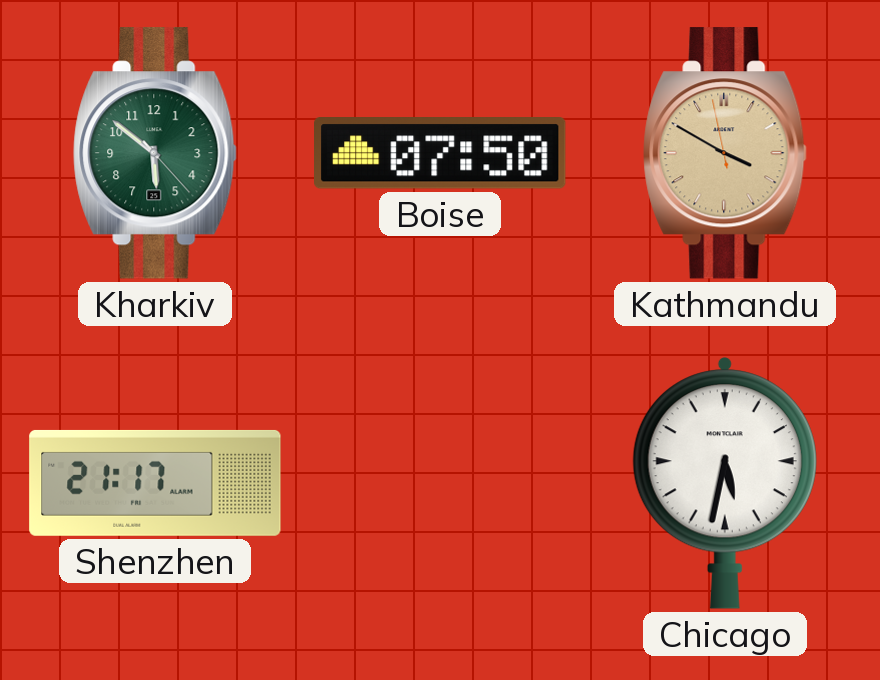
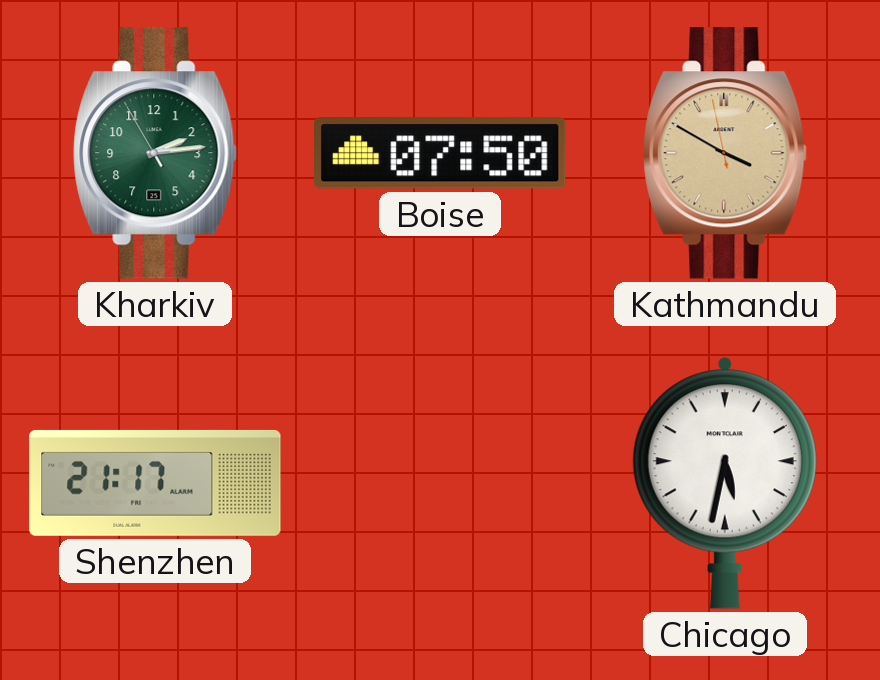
Kharkiv: 5:51 -> 2:13
